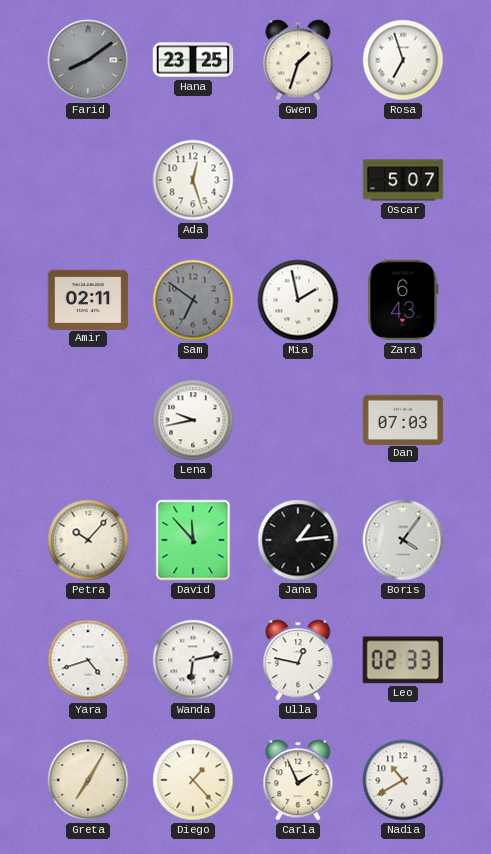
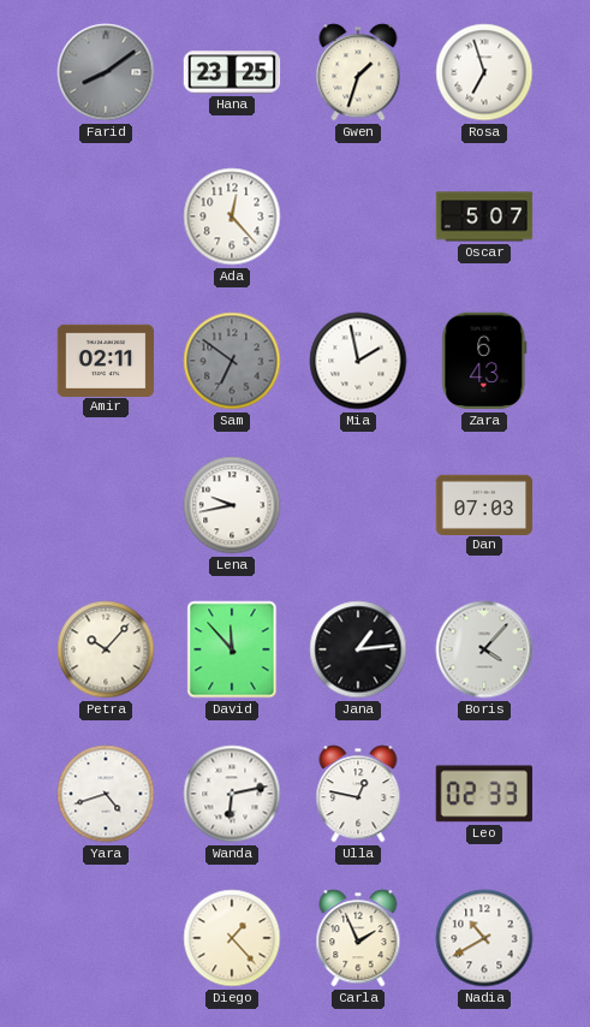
Ada: 12:27 -> 12:23
Boris: 4:06 -> 4:07
Greta: 7:05 -> none
